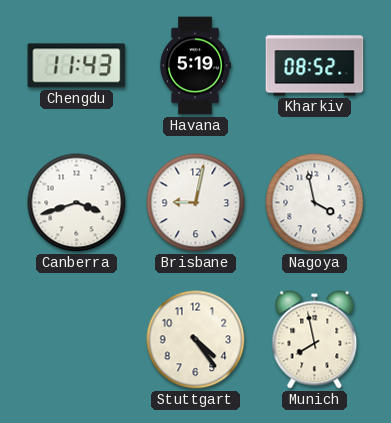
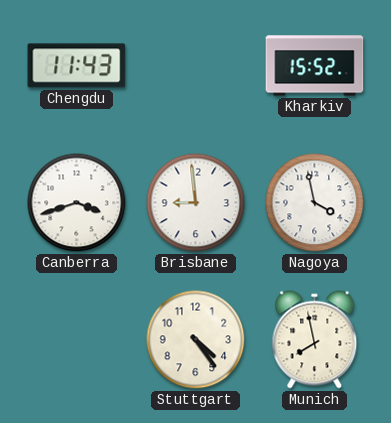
Havana: 5:19 -> none
Kharkiv: 08:52 -> 15:52
Brisbane: 9:02 -> 8:59
